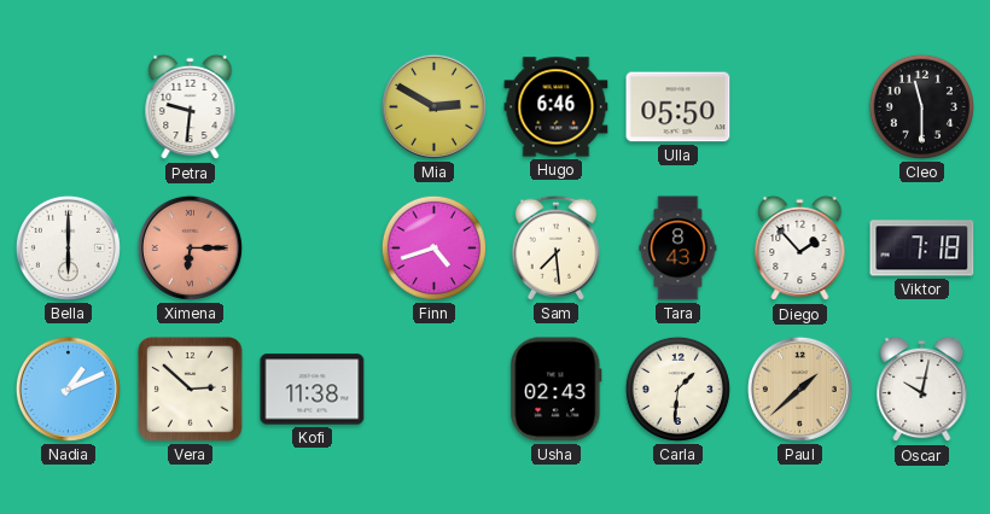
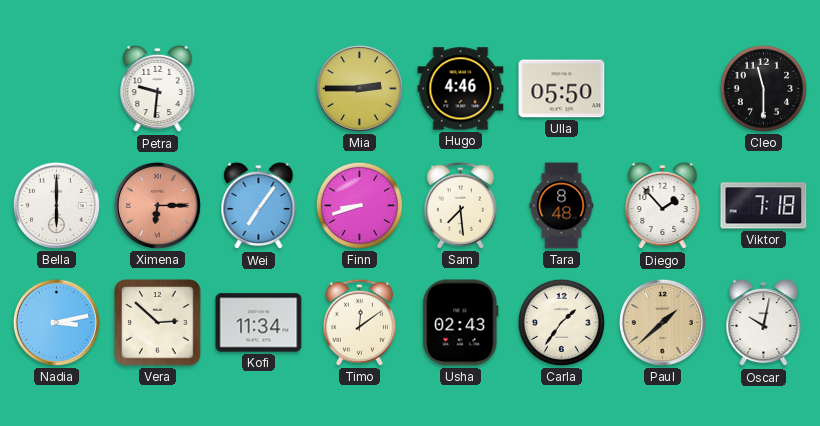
Mia: 2:50 -> 2:45
Hugo: 6:46 -> 4:46
Wei: none -> 7:06
Finn: 4:42 -> 8:42
Tara: 8:43 -> 8:48
Nadia: 1:11 -> 3:13
Kofi: 11:38 -> 11:34
Timo: none -> 12:09
Carla: 1:31 -> 1:36
